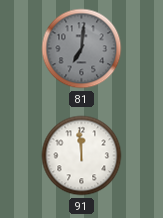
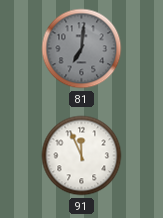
91: 11:59 -> 11:56
